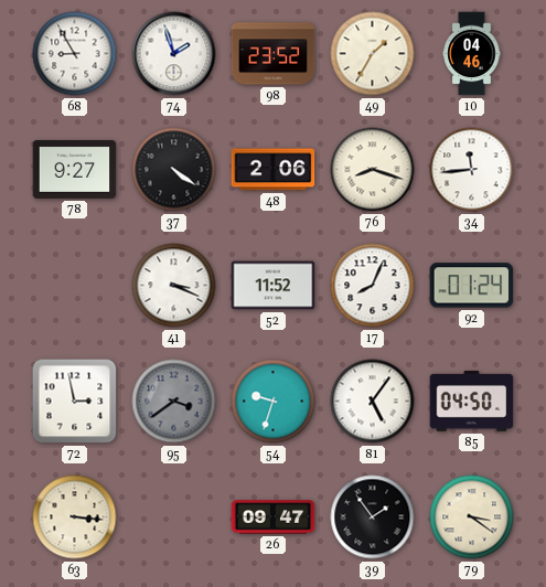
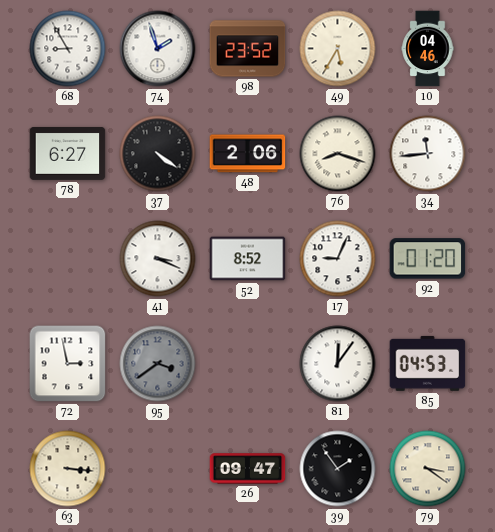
49: 1:35 -> 5:35
78: 9:27 -> 6:27
52: 11:52 -> 8:52
17: 8:04 -> 9:04
92: 01:24 -> 01:20
54: 9:33 -> none
81: 5:06 -> 12:06
85: 04:50 -> 04:53
